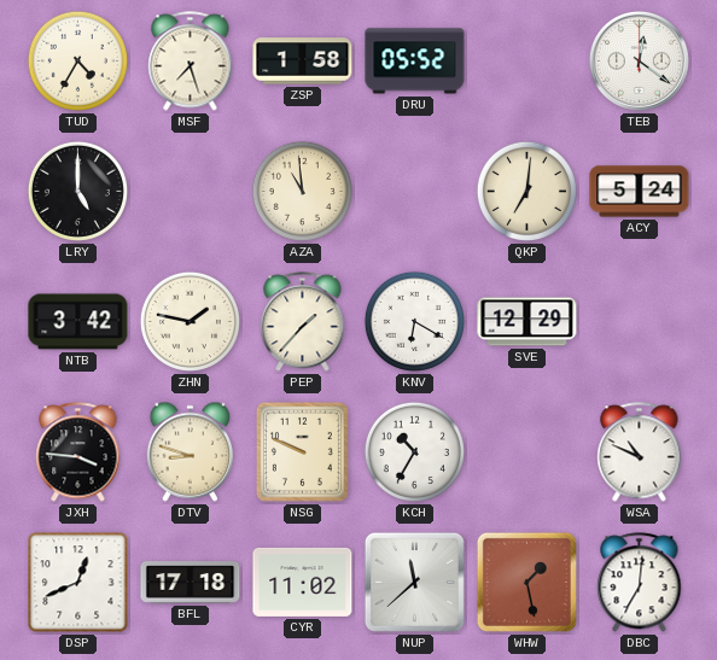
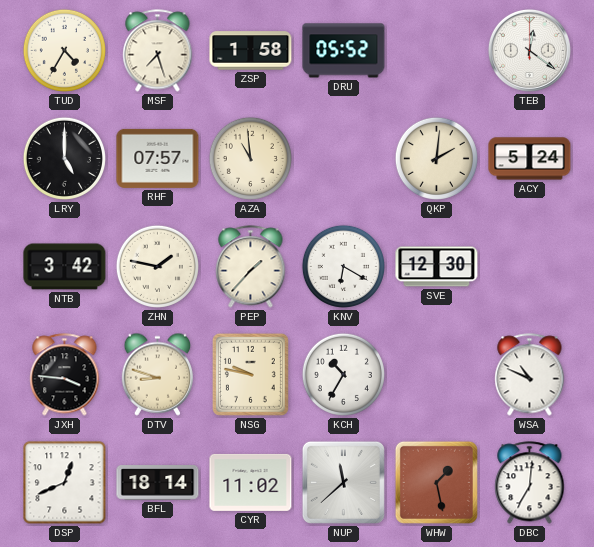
RHF: none -> 07:57
QKP: 7:01 -> 2:01
SVE: 12:29 -> 12:30
NSG: 9:49 -> 9:47
BFL: 17:18 -> 18:14
